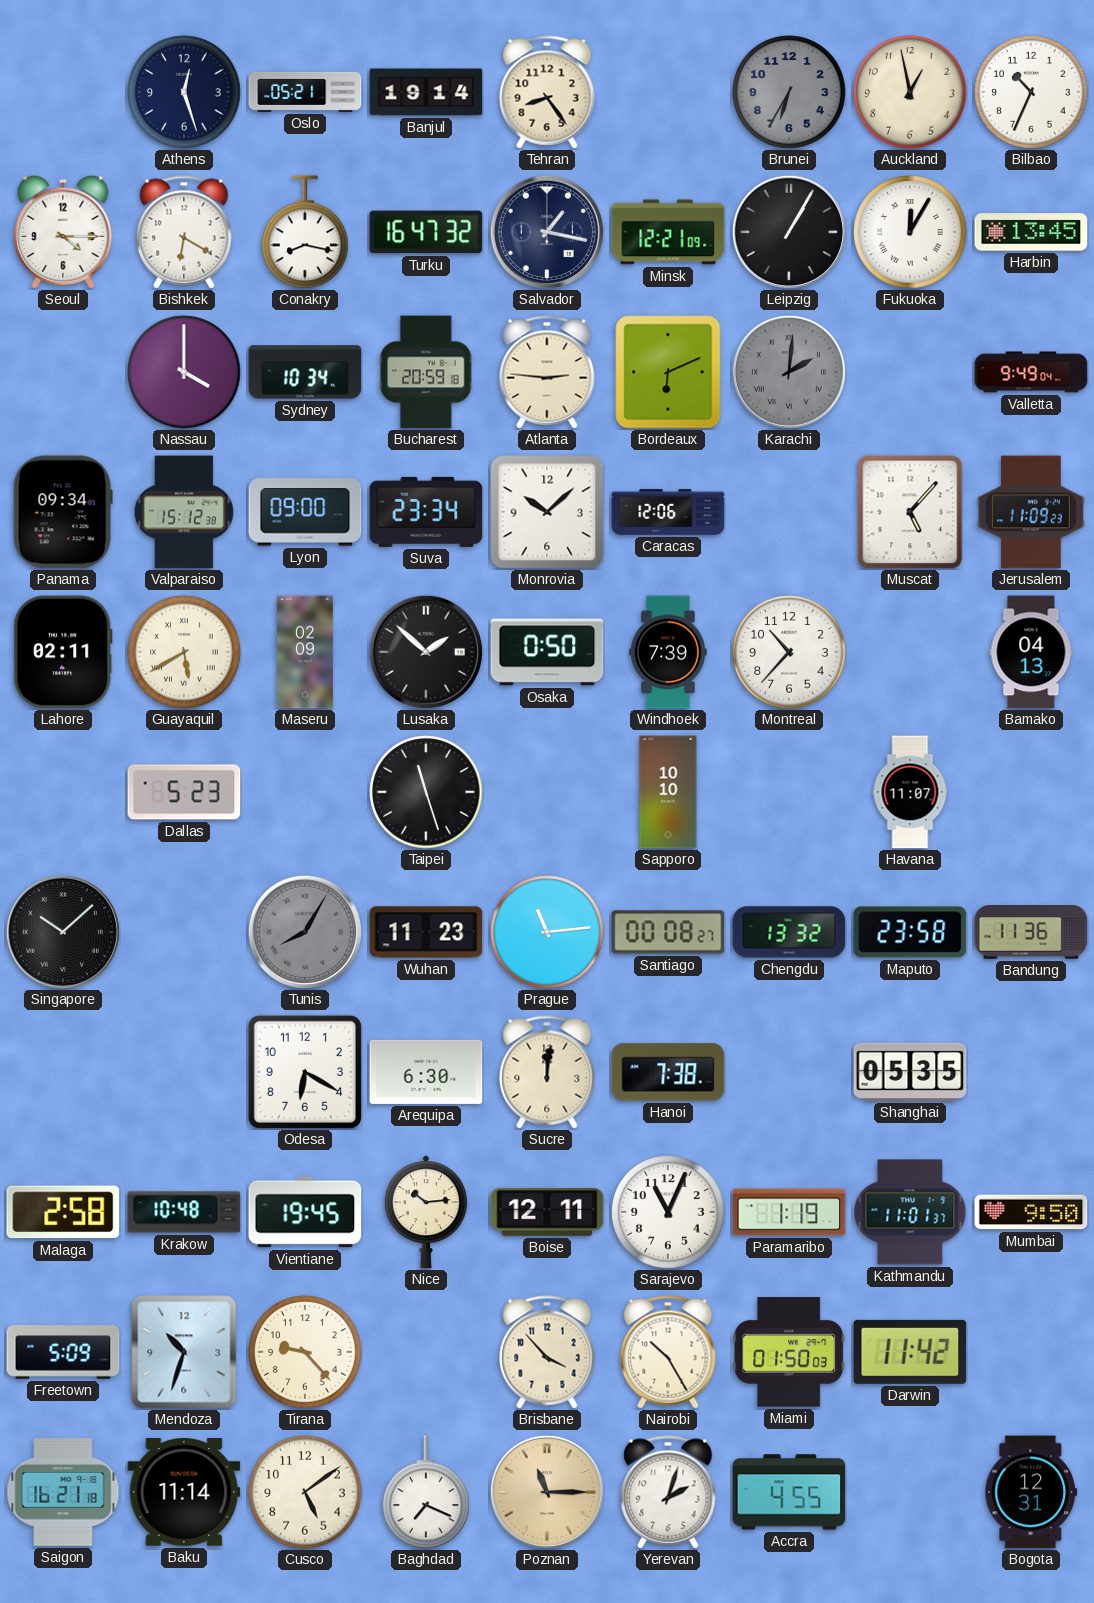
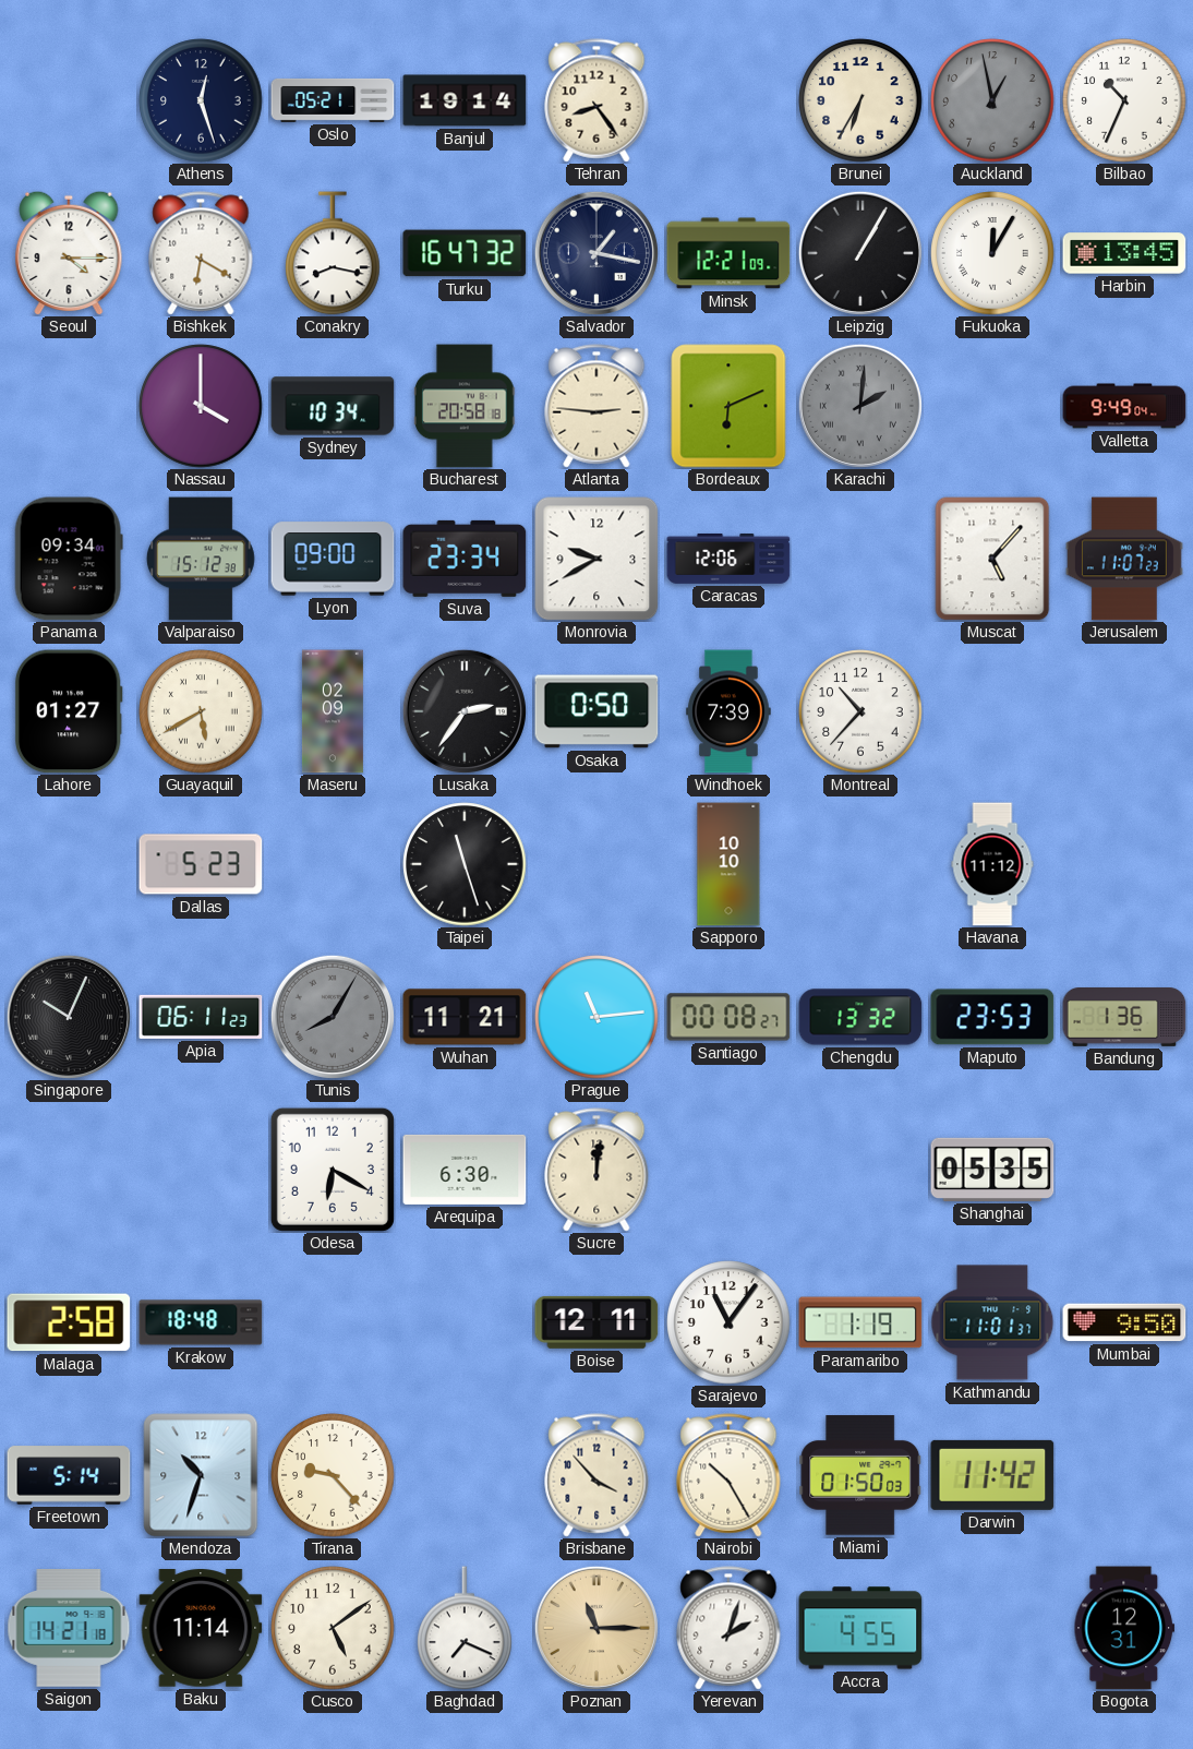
Brunei dial: grey -> cream
Auckland dial: cream -> grey
Bucharest: 20:59 -> 20:58
Monrovia: 10:08 -> 9:40
Jerusalem: 11:09 -> 11:07
Lahore: 02:11 -> 01:27
Lusaka: 1:52 -> 2:36
Bamako: 04:13 -> none
Havana: 11:07 -> 11:12
Singapore: 10:08 -> 10:04
Apia: none -> 06:11
Wuhan: 11:23 -> 11:21
Maputo: 23:58 -> 23:53
Bandung: 11:36 -> 1:36
Hanoi: 7:38 -> none
Krakow: 10:48 -> 18:48
Vientiane: 19:45 -> none
Nice: 10:14 -> none
Sarajevo: 11:04 -> 11:06
Freetown: 5:09 -> 5:14
Saigon: 16:21 -> 14:21
